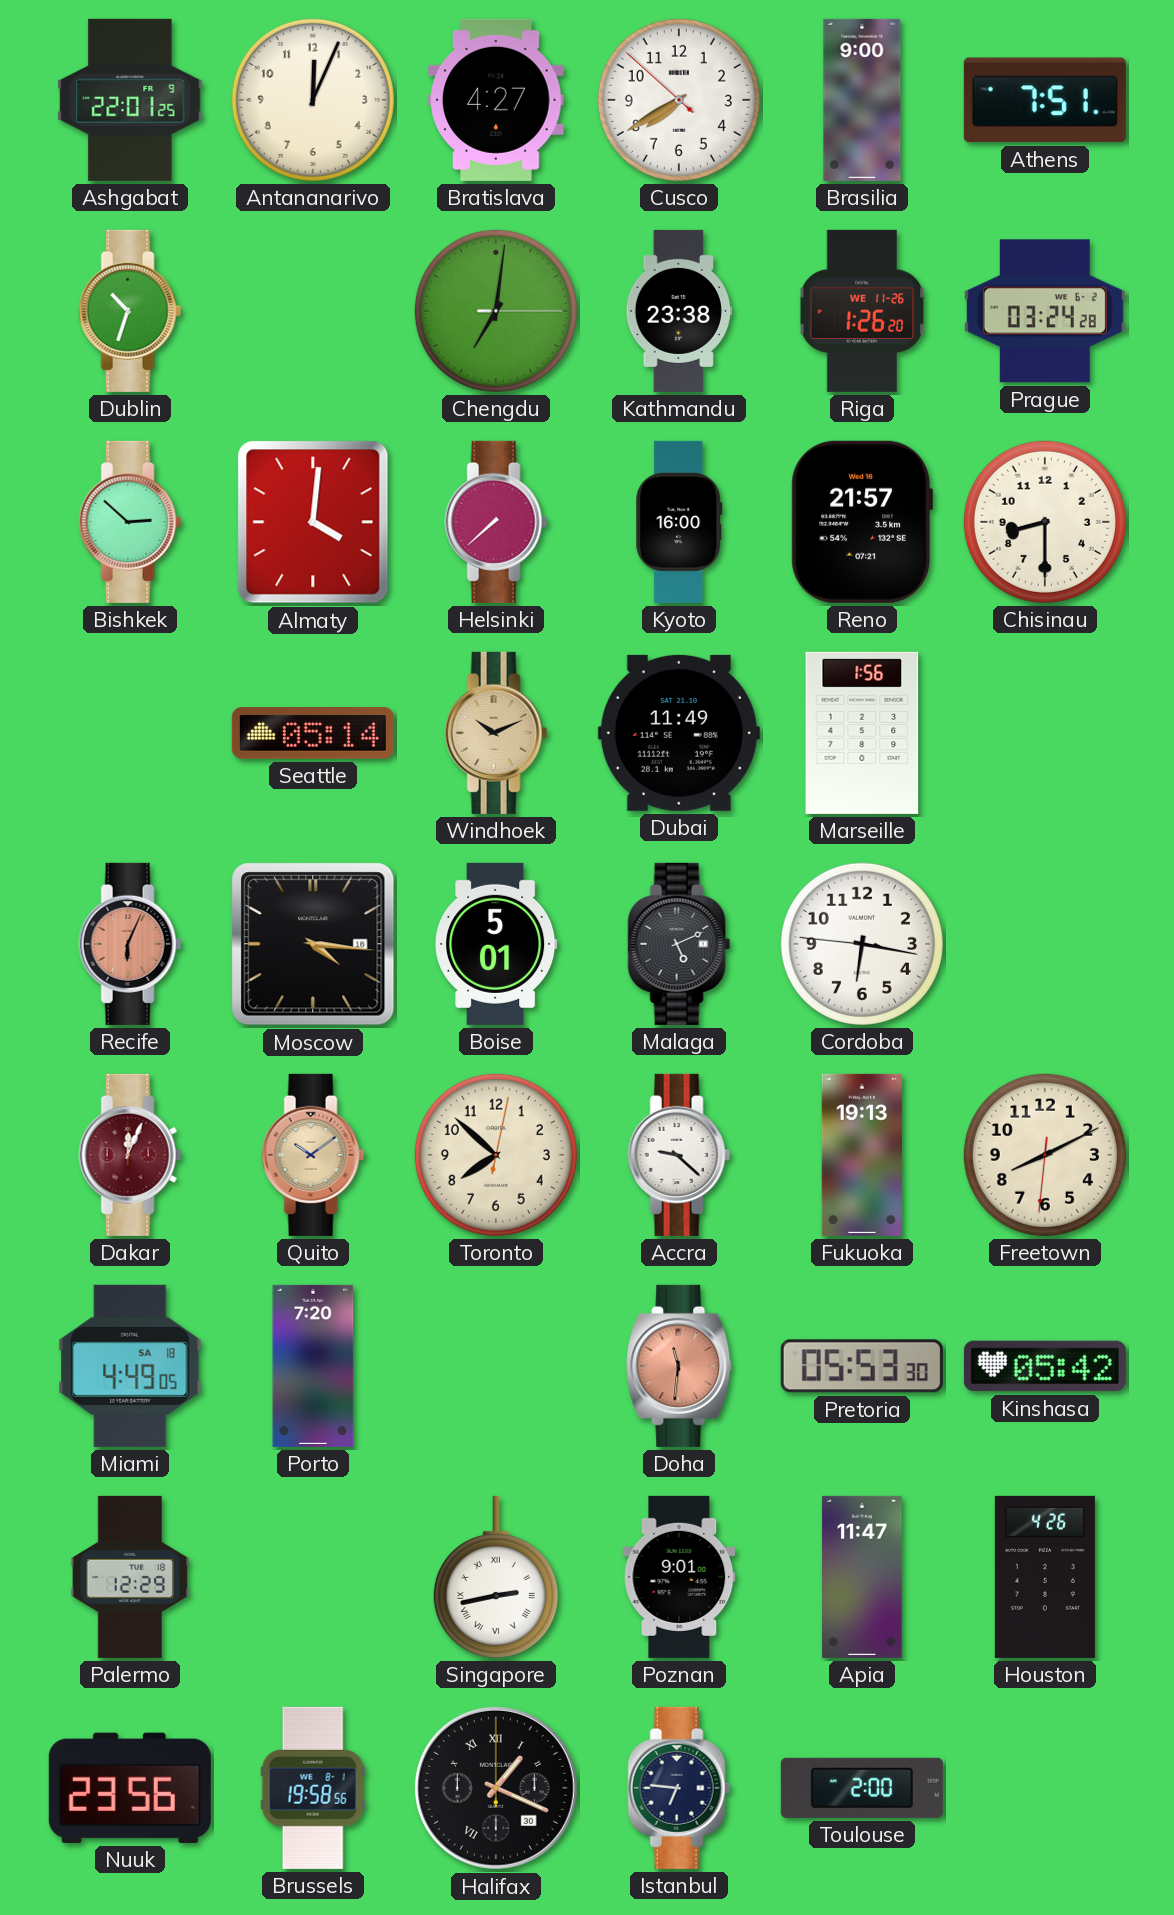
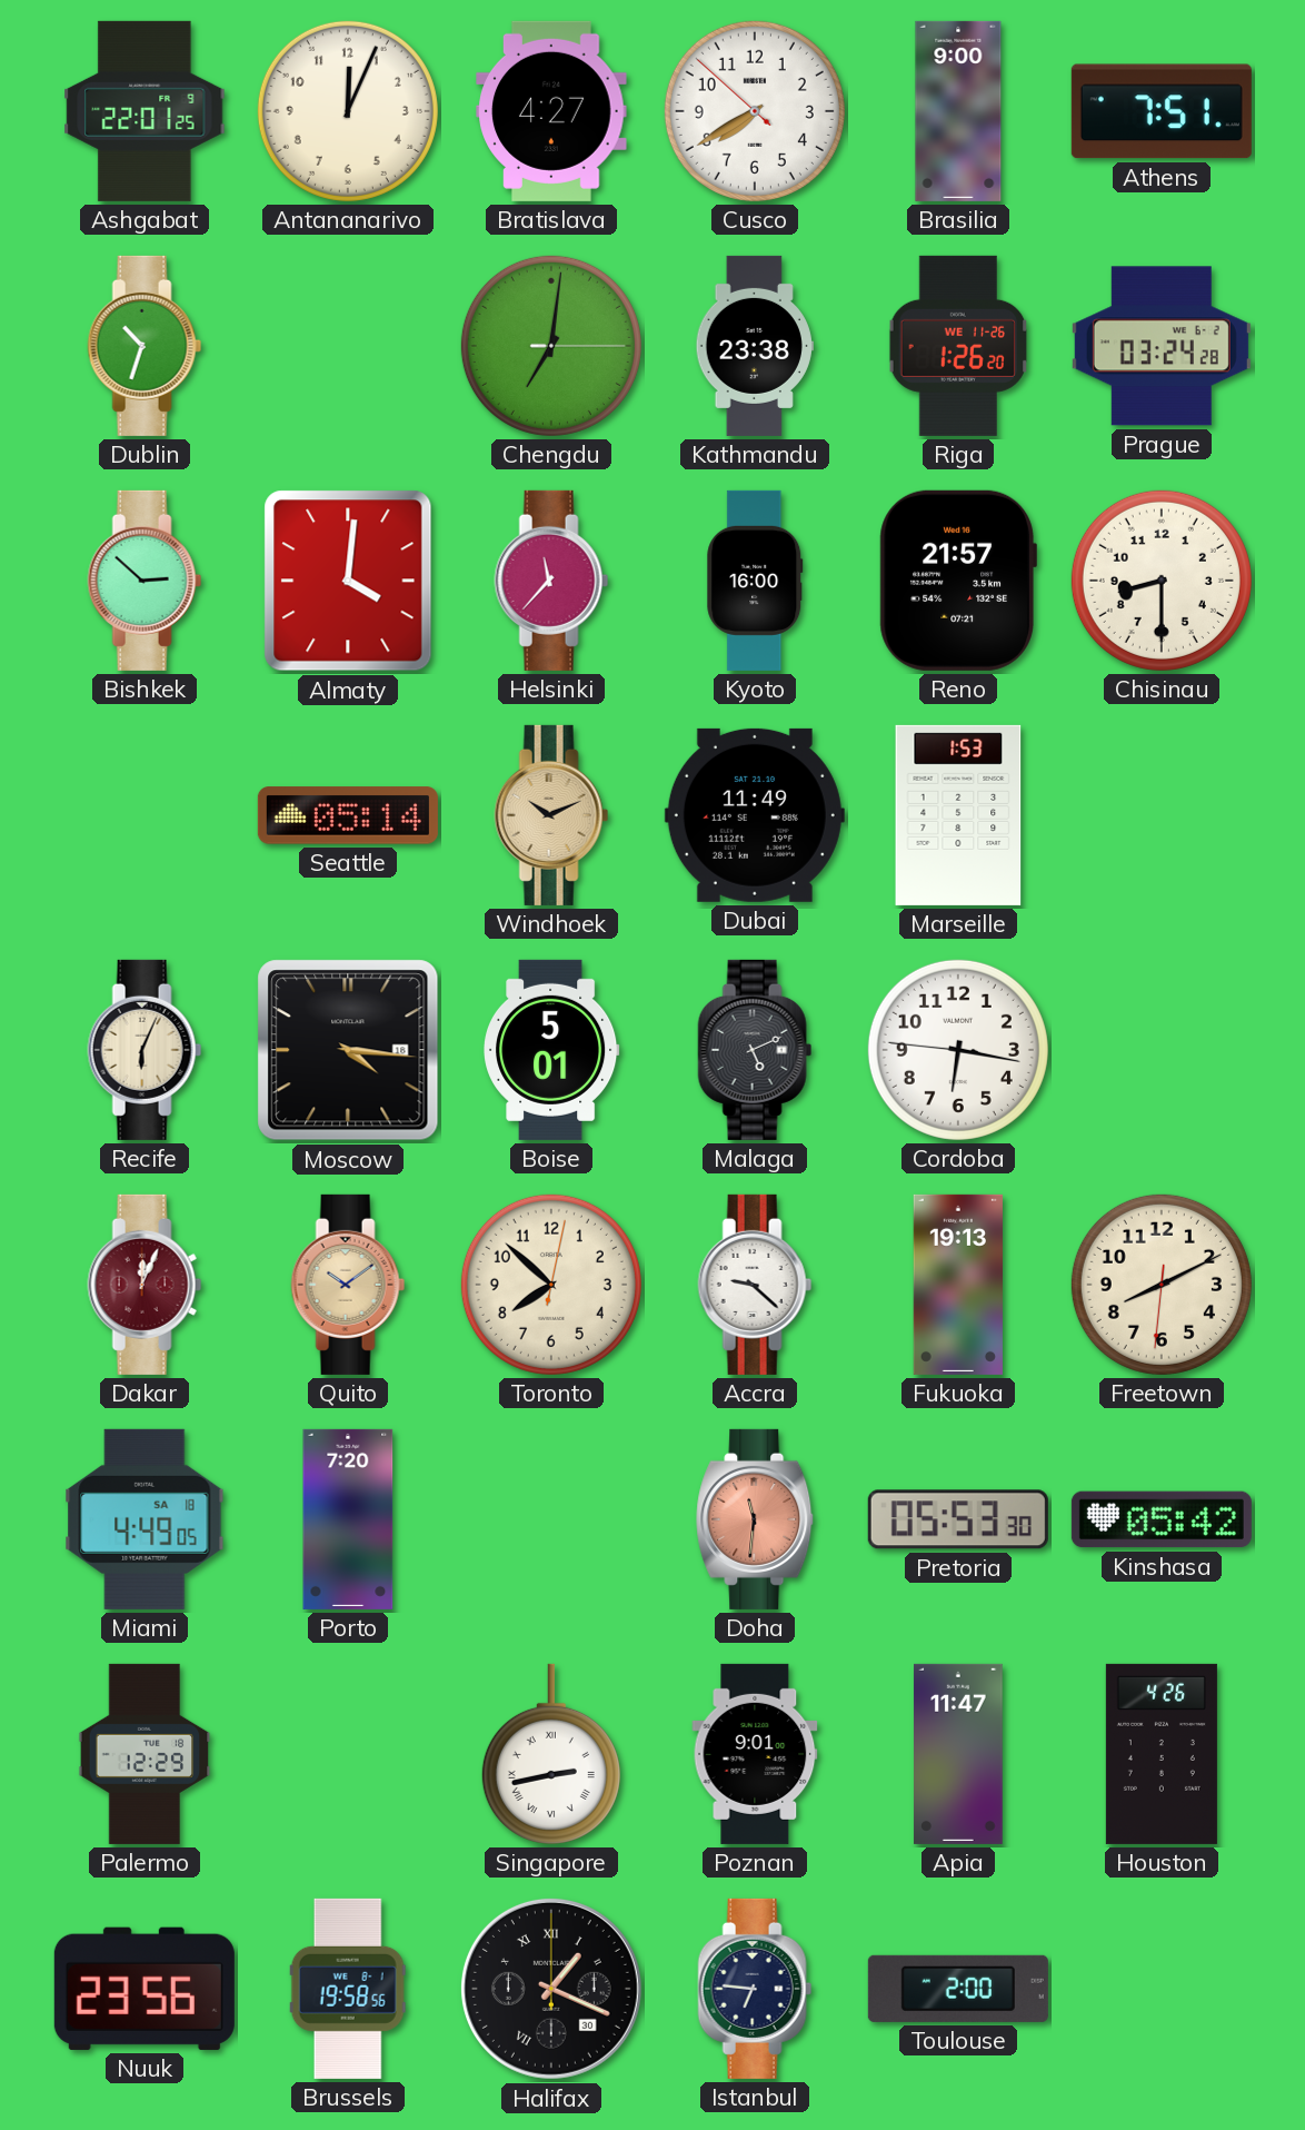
Helsinki: 7:38 -> 11:37
Marseille: 1:56 -> 1:53
Recife dial: salmon -> cream
